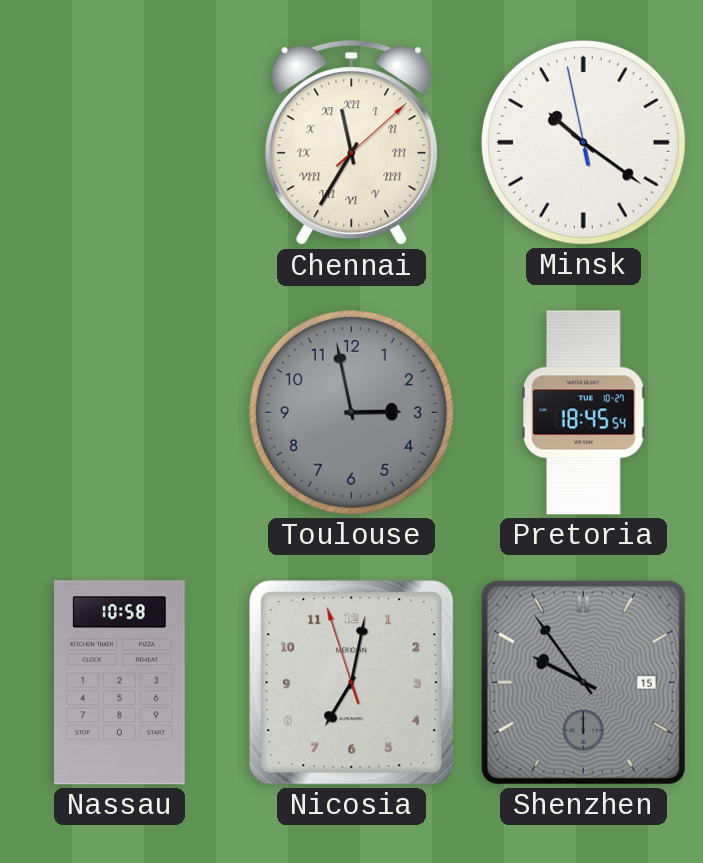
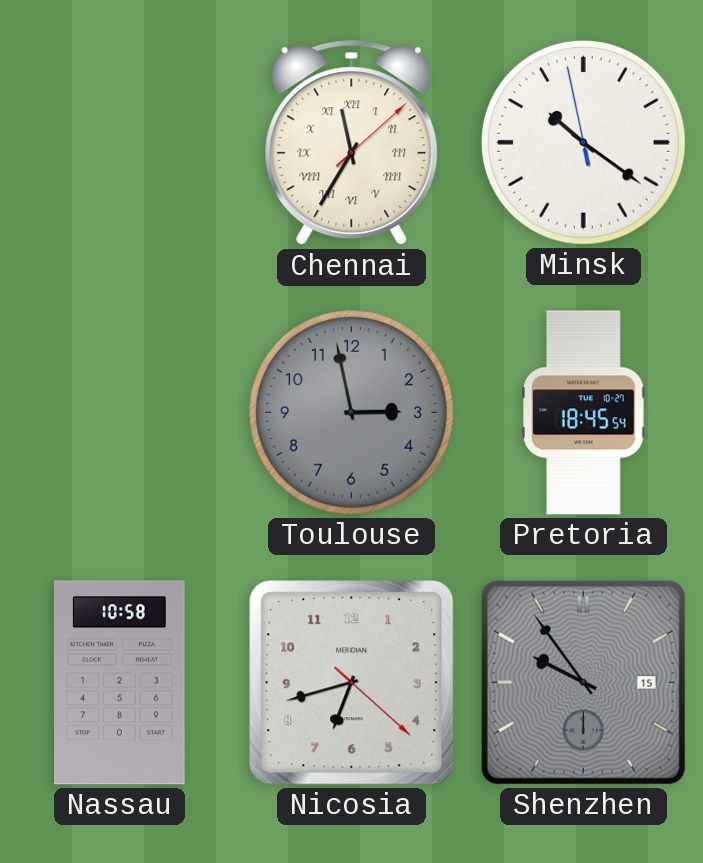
Nicosia: 7:01 -> 6:42
